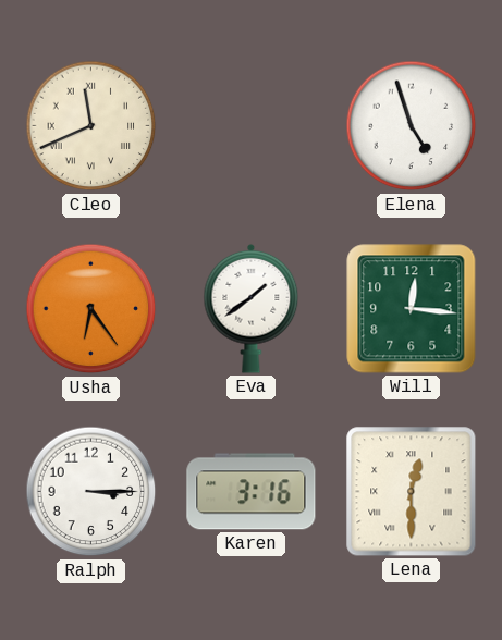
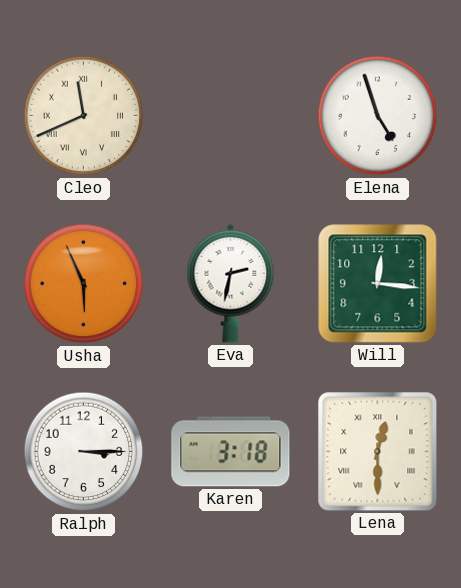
Usha: 6:24 -> 5:56
Eva: 1:39 -> 2:32
Karen: 3:16 -> 3:18
